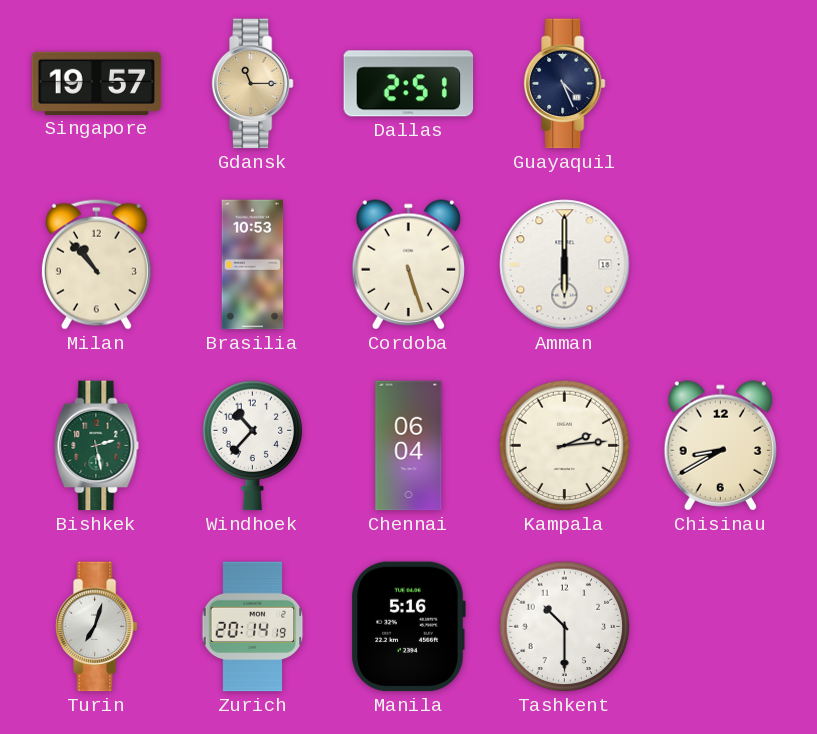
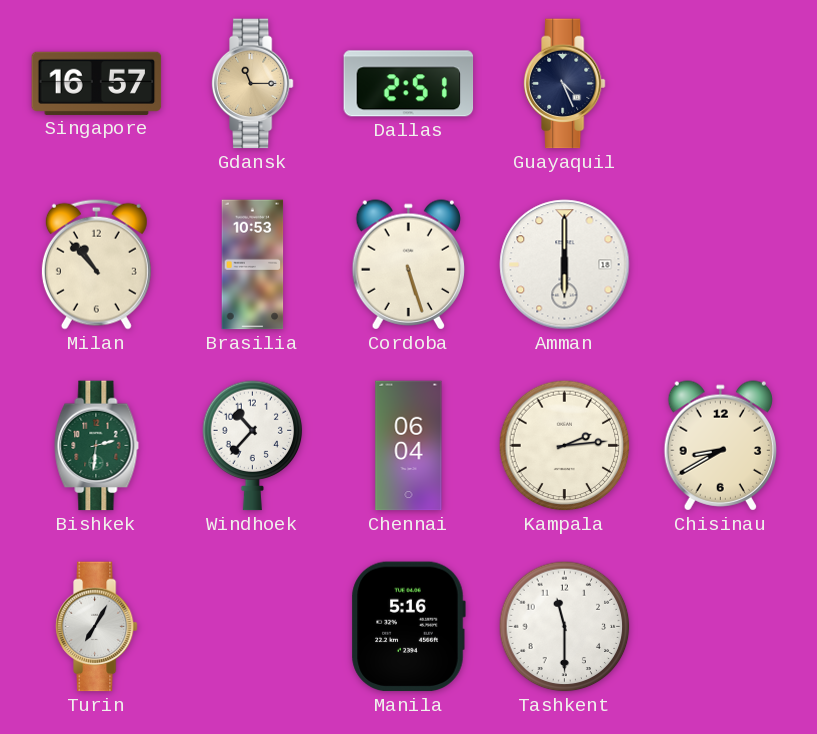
Singapore: 19:57 -> 16:57
Bishkek: 2:28 -> 2:31
Turin: 7:03 -> 7:05
Zurich: 20:14 -> none
Tashkent: 10:30 -> 11:30
